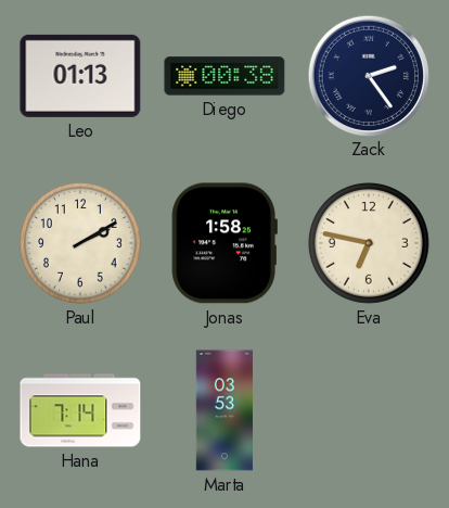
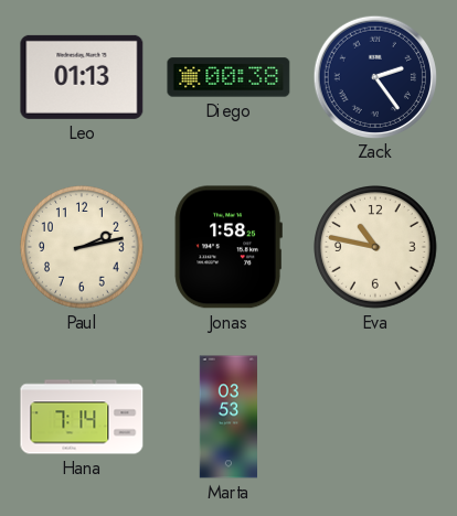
Paul: 2:10 -> 2:13
Eva: 6:47 -> 10:47
